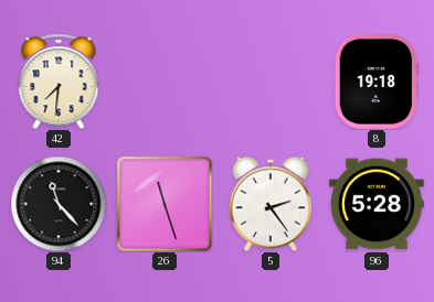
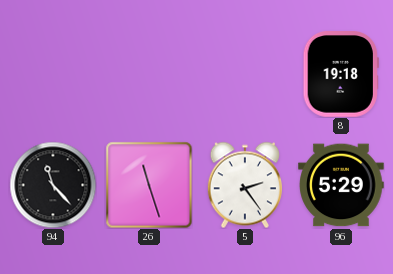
42: 7:31 -> none
96: 5:28 -> 5:29
